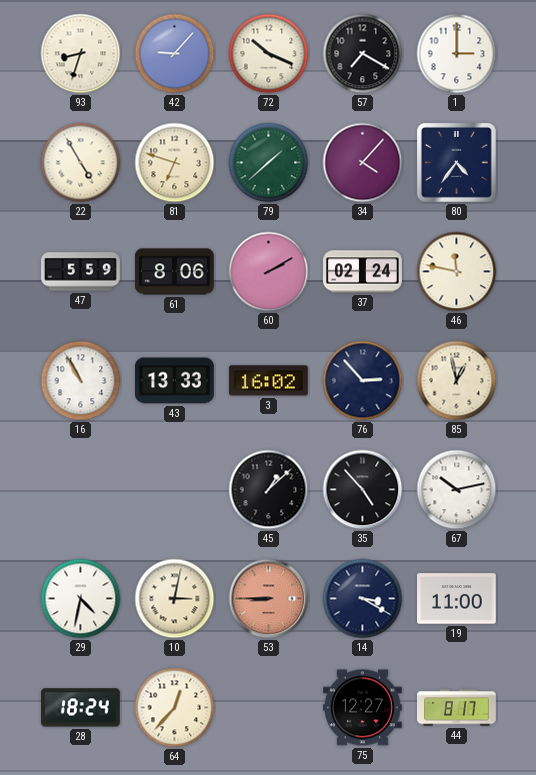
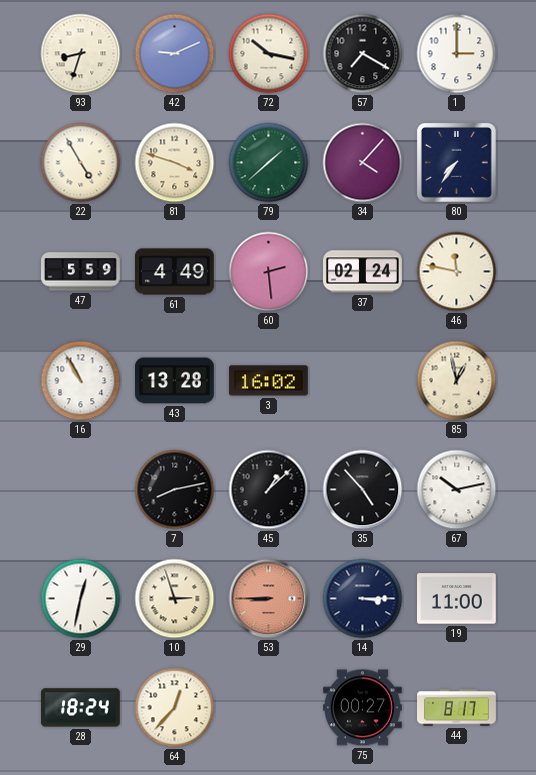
42: 9:07 -> 9:11
72: 10:19 -> 10:17
81: 6:48 -> 3:48
80: 4:36 -> 7:36
61: 8:06 -> 4:49
60: 2:10 -> 2:29
43: 13:33 -> 13:28
76: 2:53 -> none
7: none -> 8:13
29: 4:32 -> 12:32
10: 3:02 -> 2:57
14: 3:20 -> 3:15
75: 12:27 -> 00:27
